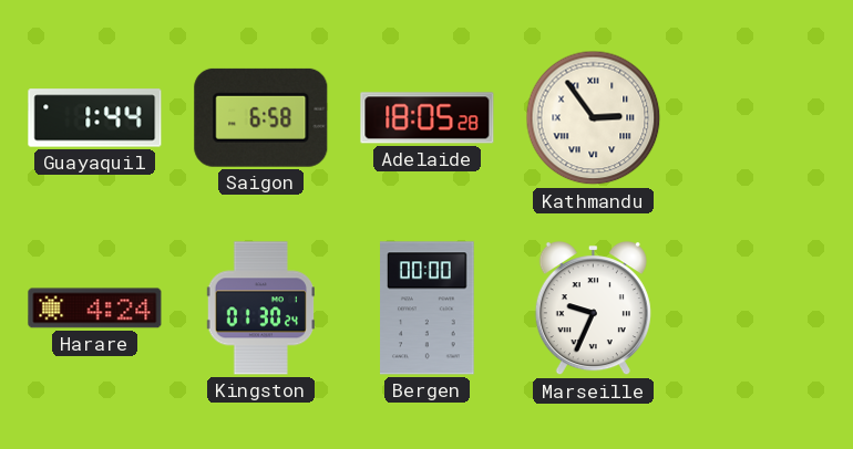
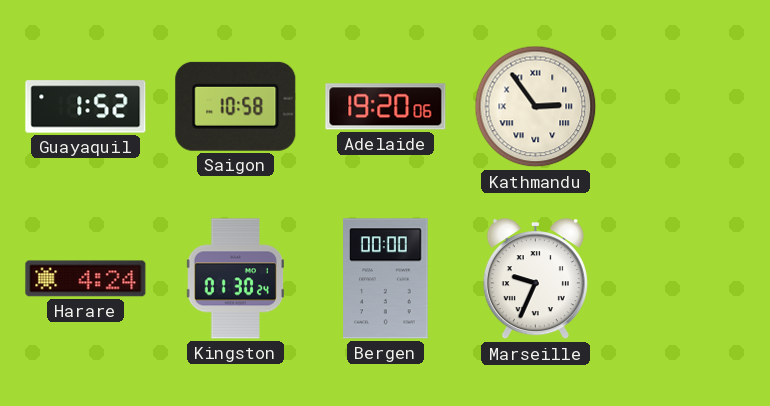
Guayaquil: 1:44 -> 1:52
Saigon: 6:58 -> 10:58
Adelaide: 18:05 -> 19:20
